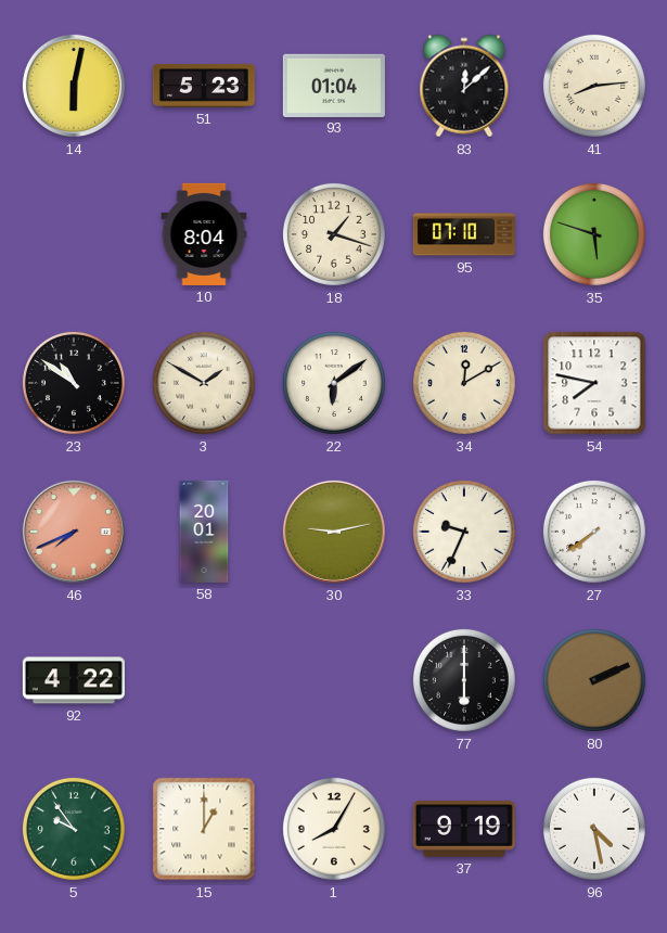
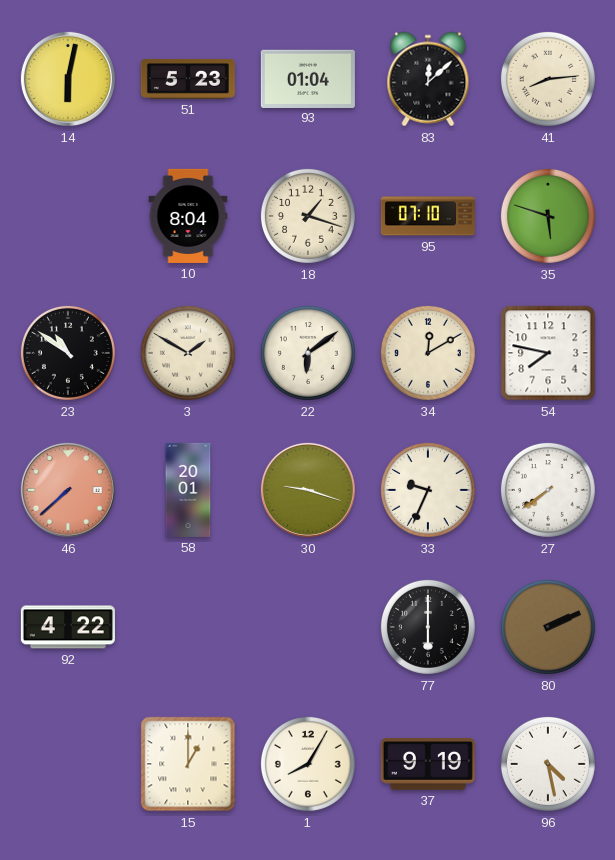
46: 7:41 -> 7:38
30: 9:13 -> 9:18
5: 9:54 -> none
